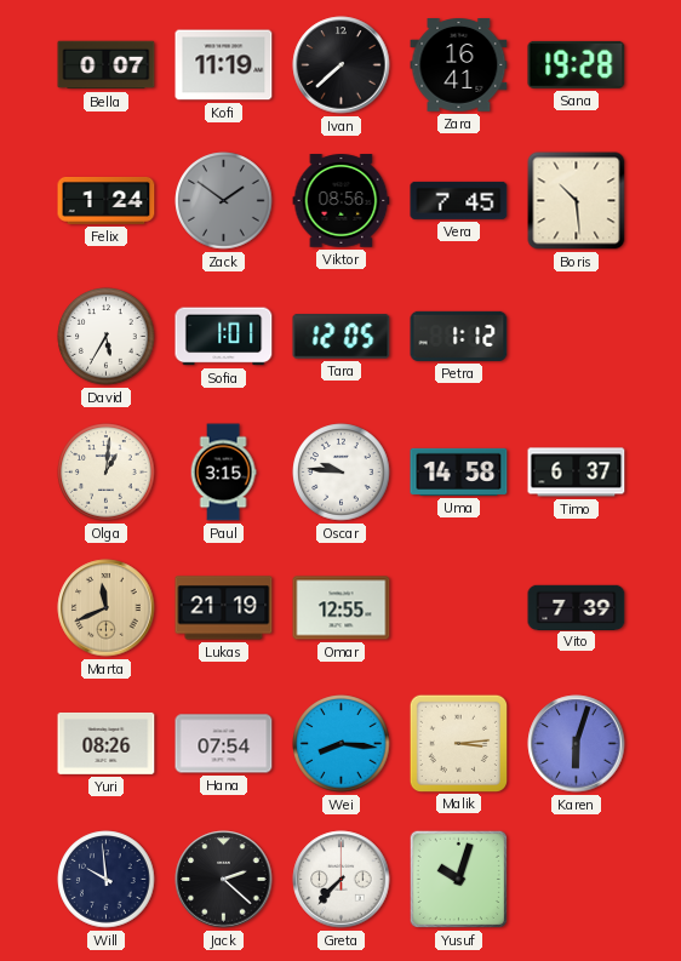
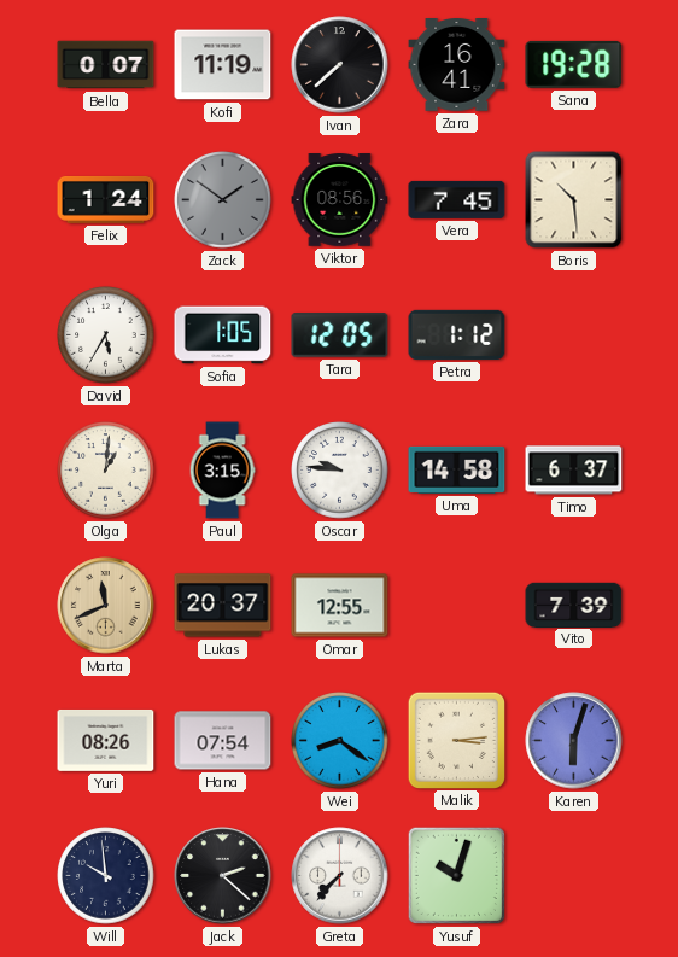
Sofia: 1:01 -> 1:05
Lukas: 21:19 -> 20:37
Wei: 8:16 -> 8:21
